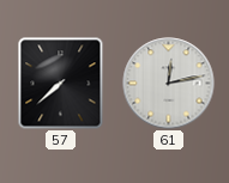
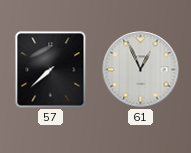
61: 12:13 -> 12:56
